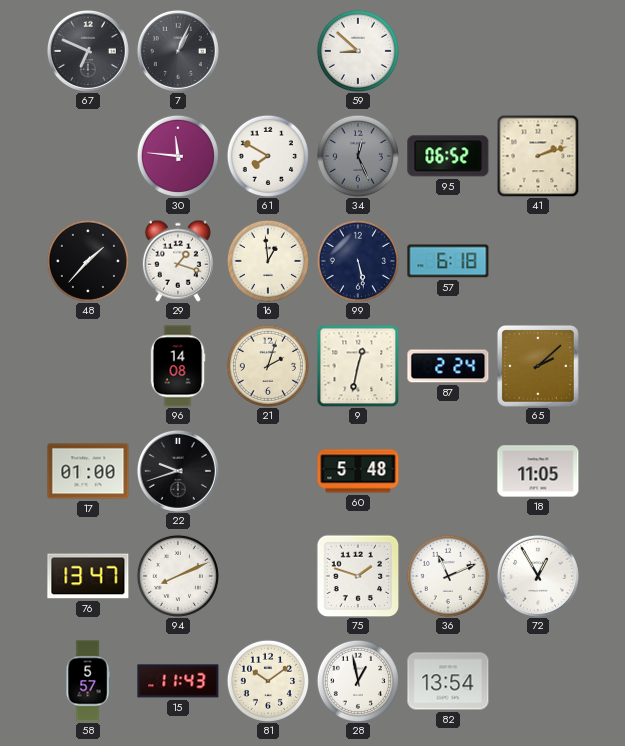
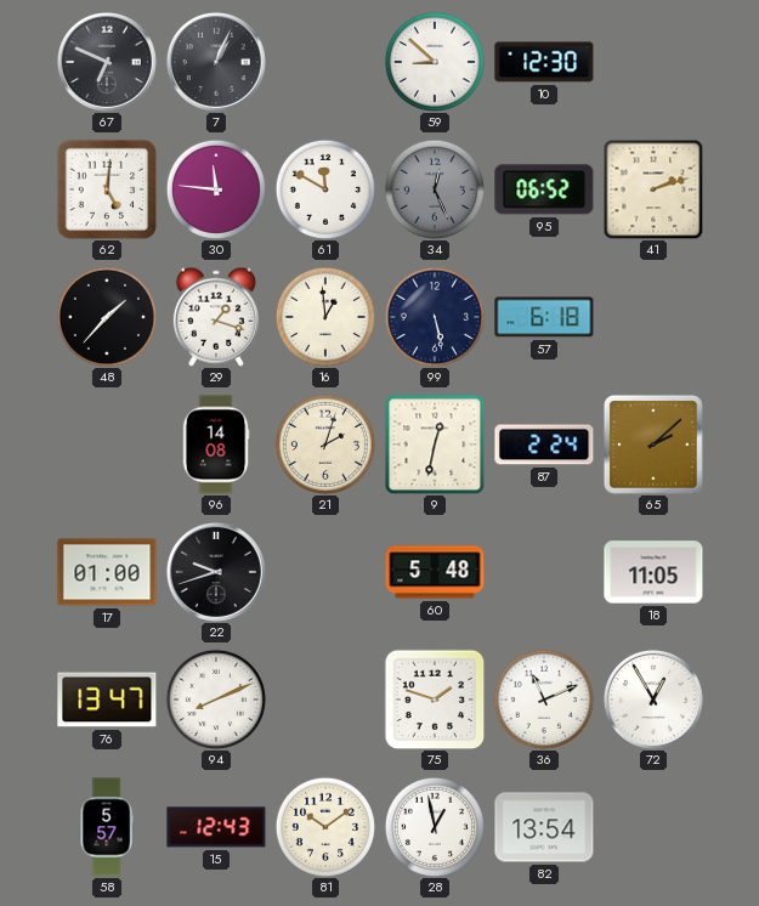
10: none -> 12:30
62: none -> 5:01
61: 7:50 -> 11:50
15: 11:43 -> 12:43
